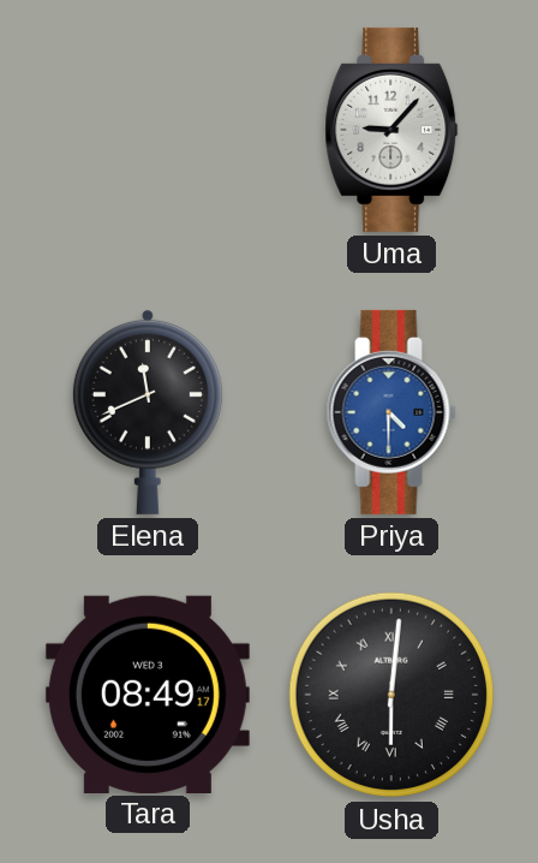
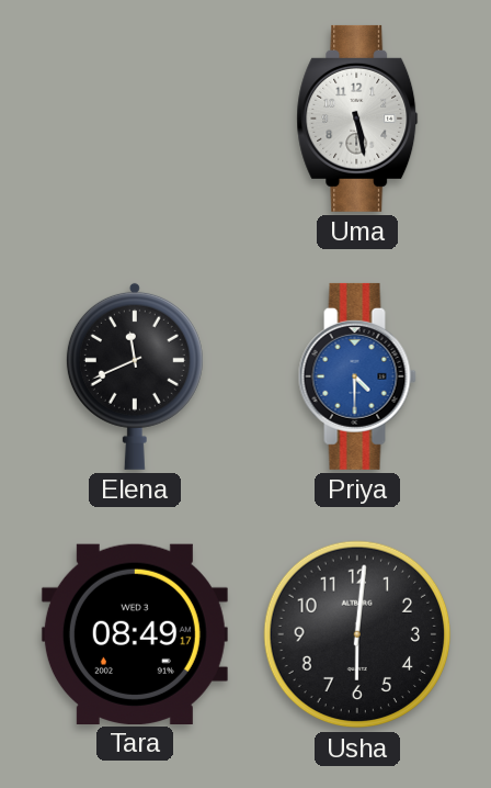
Uma: 9:07 -> 5:28
Usha numerals: Roman -> Arabic
